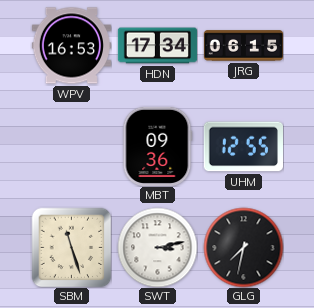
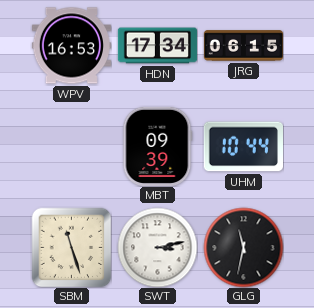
MBT: 09:36 -> 09:39
UHM: 12:55 -> 10:44
GLG: 7:32 -> 11:32
